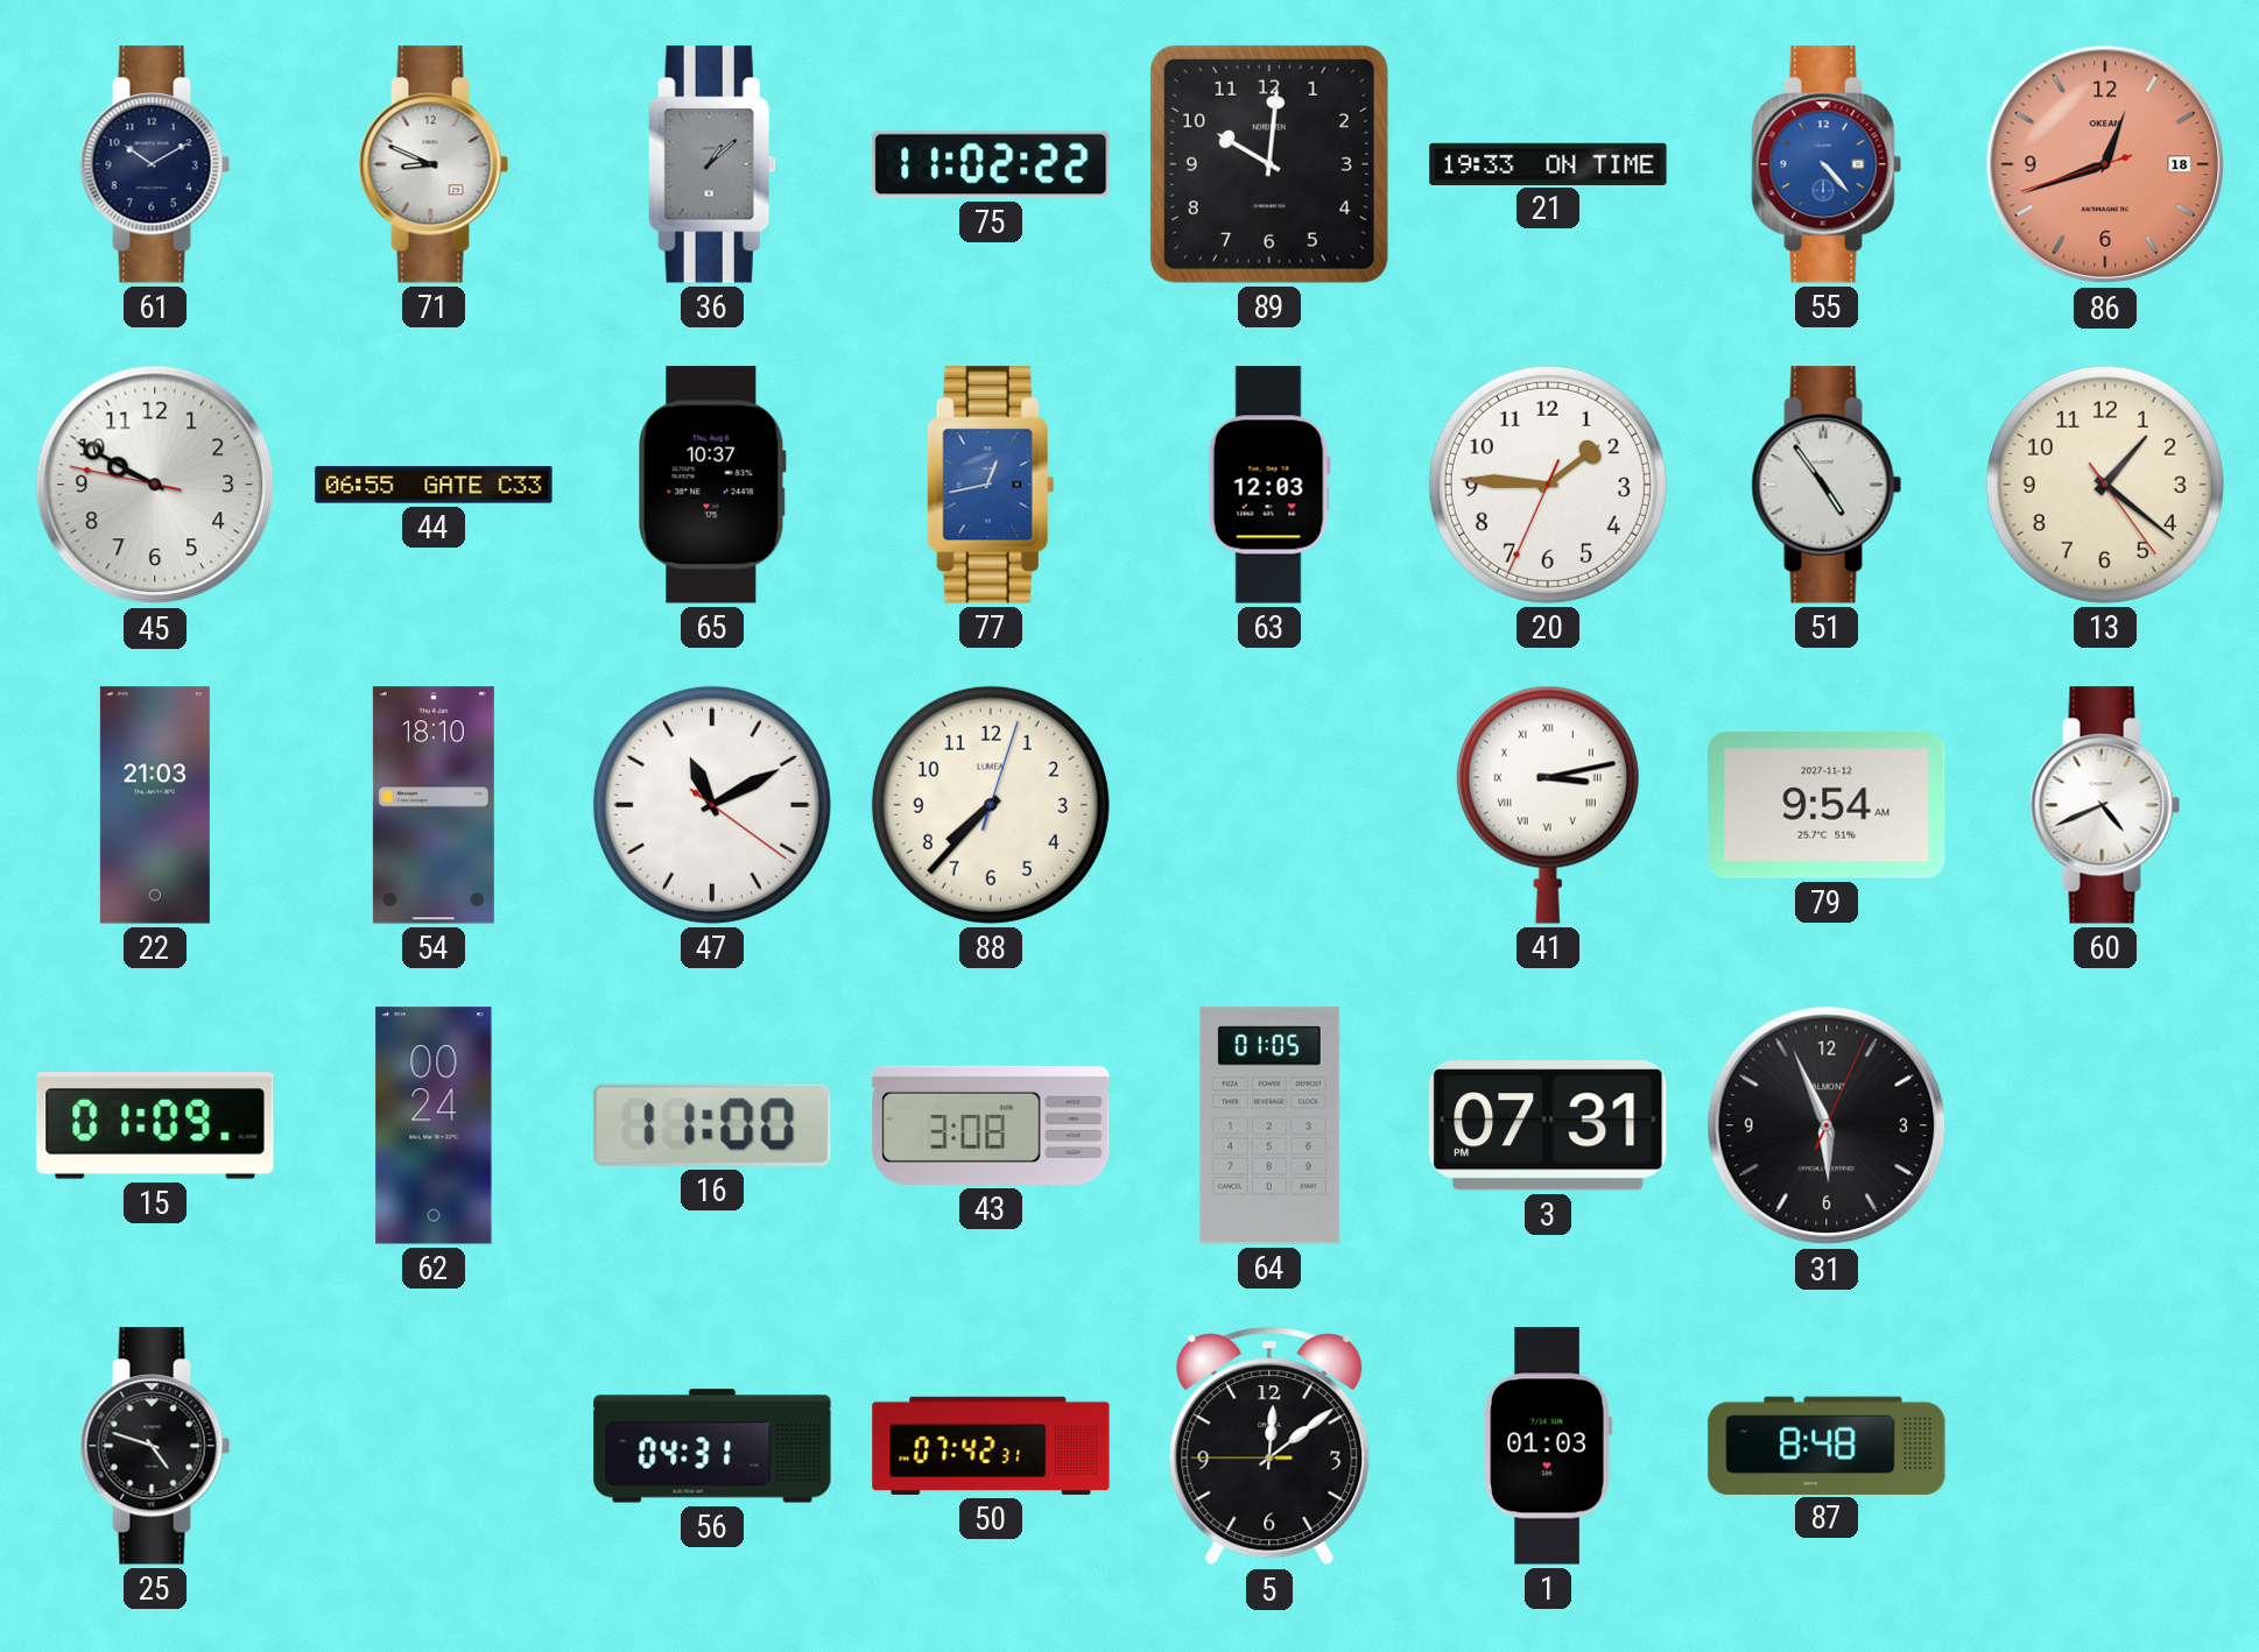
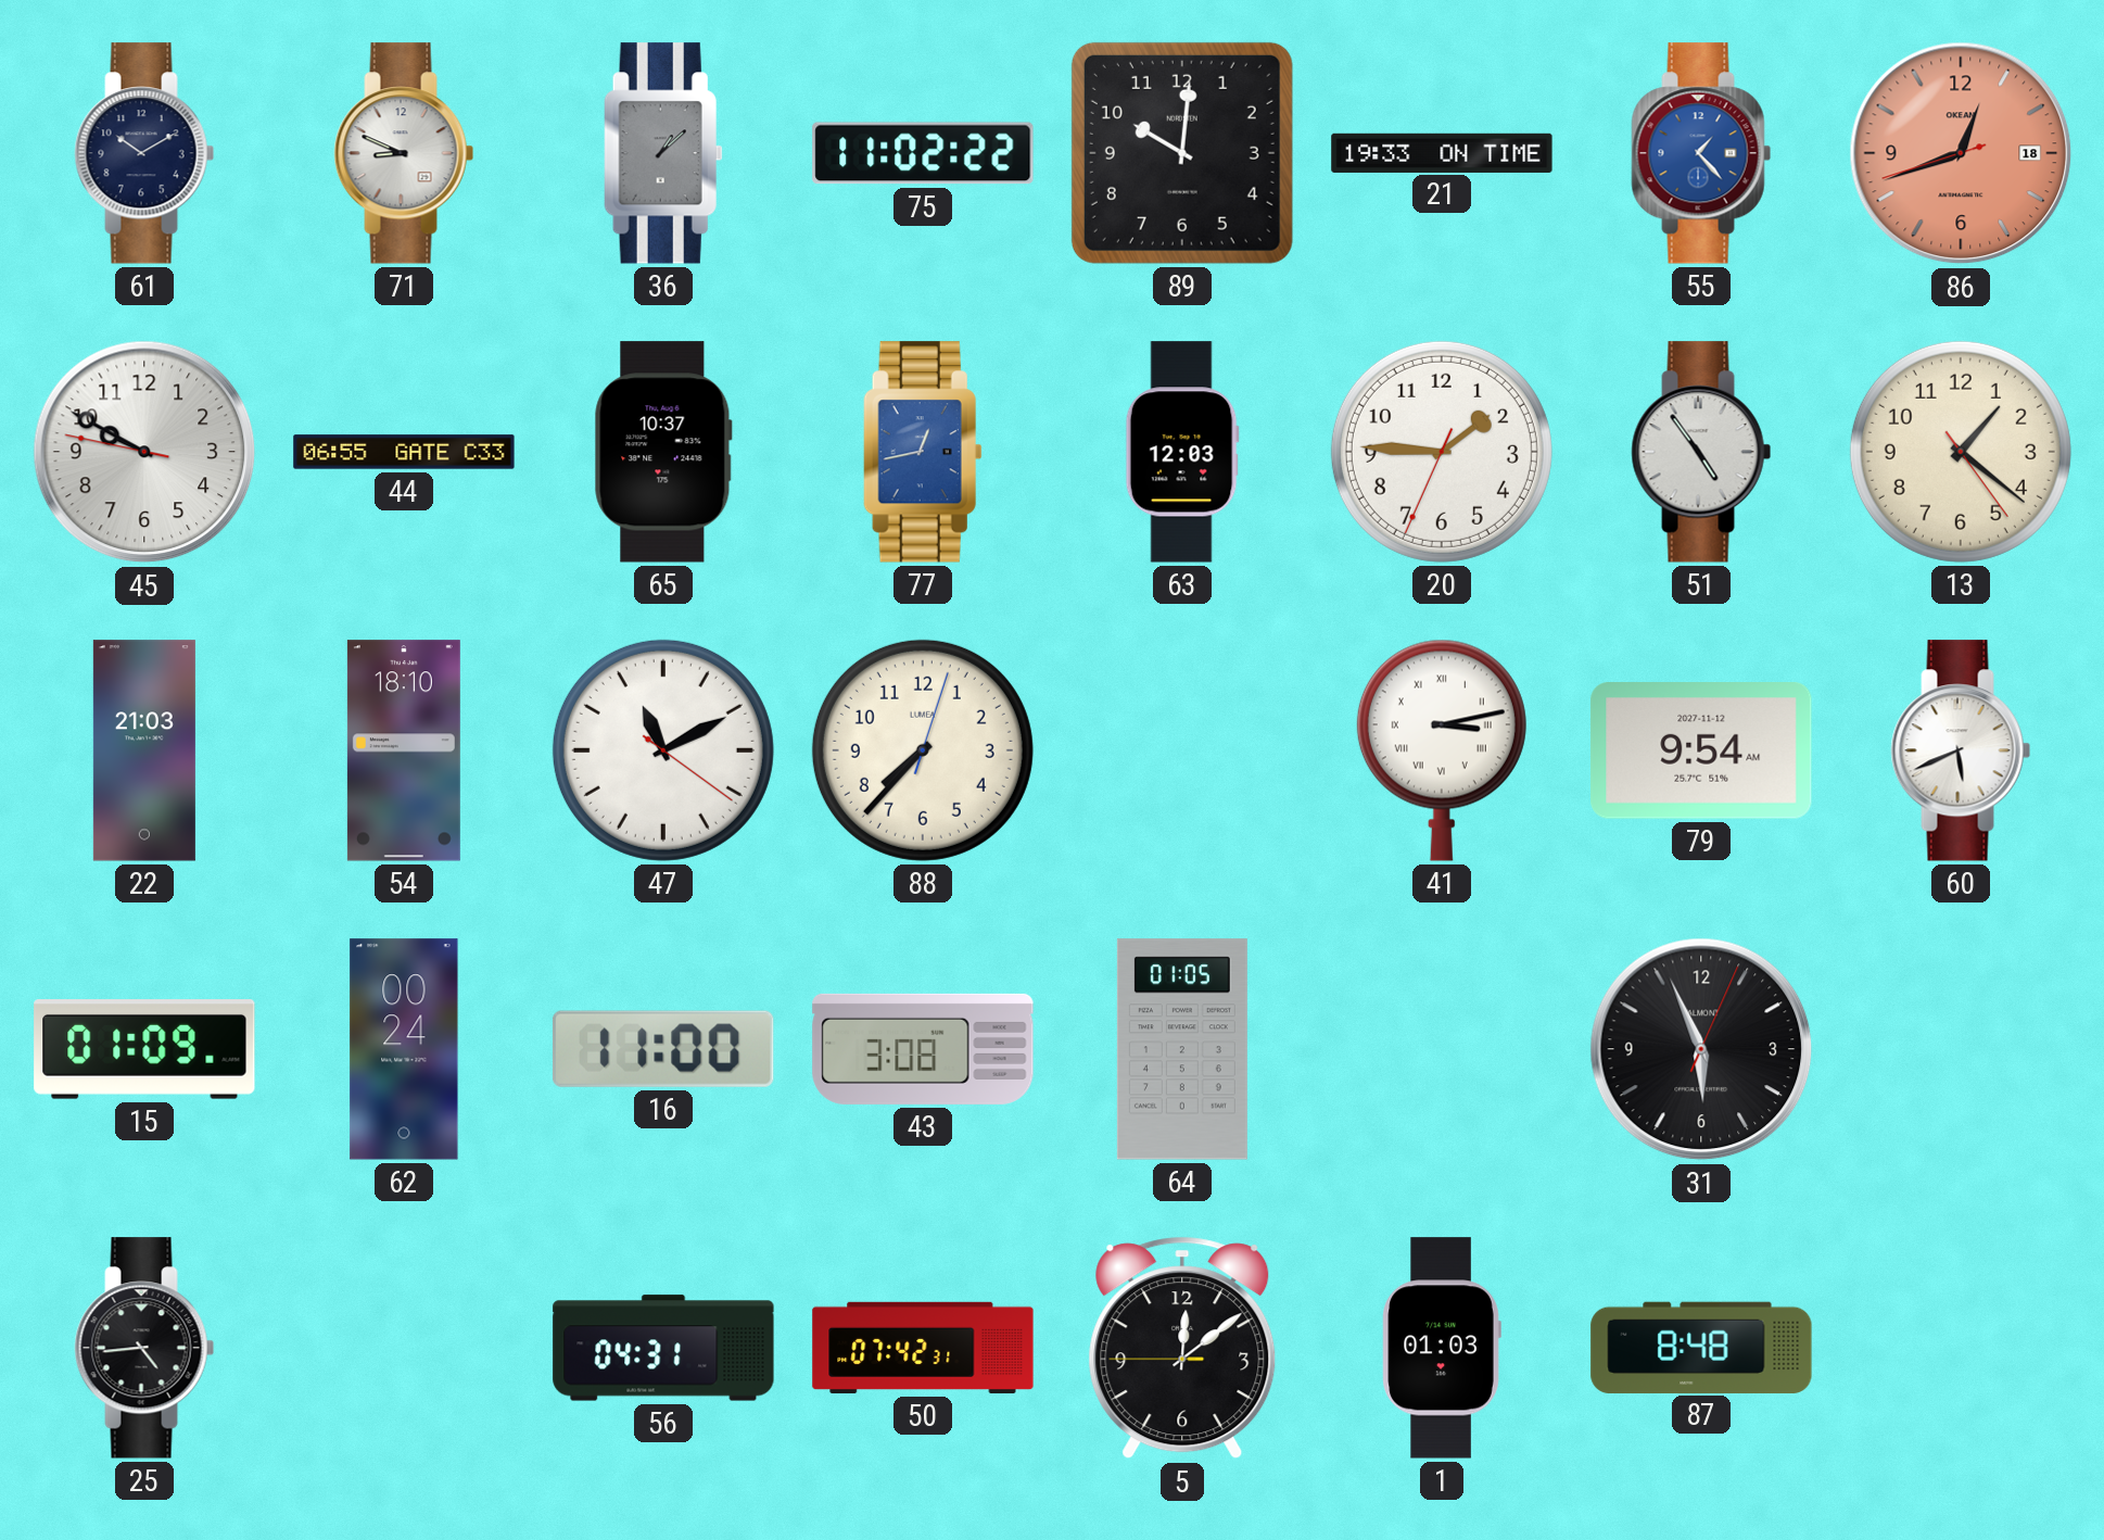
55: 4:23 -> 1:23
60: 4:41 -> 5:41
3: 07:31 -> none
25: 4:48 -> 4:44
